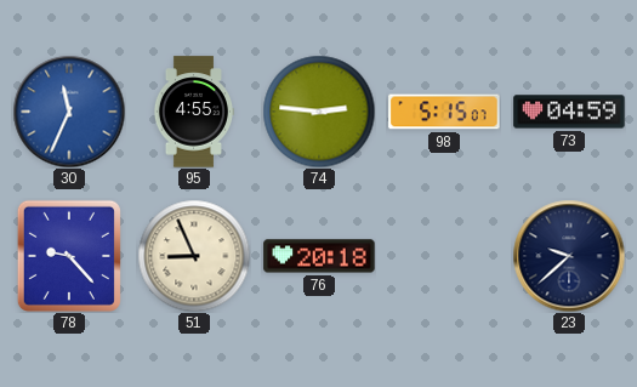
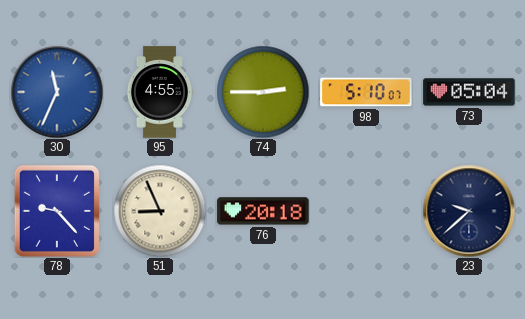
74: 2:46 -> 2:45
98: 5:15 -> 5:10
73: 04:59 -> 05:04
